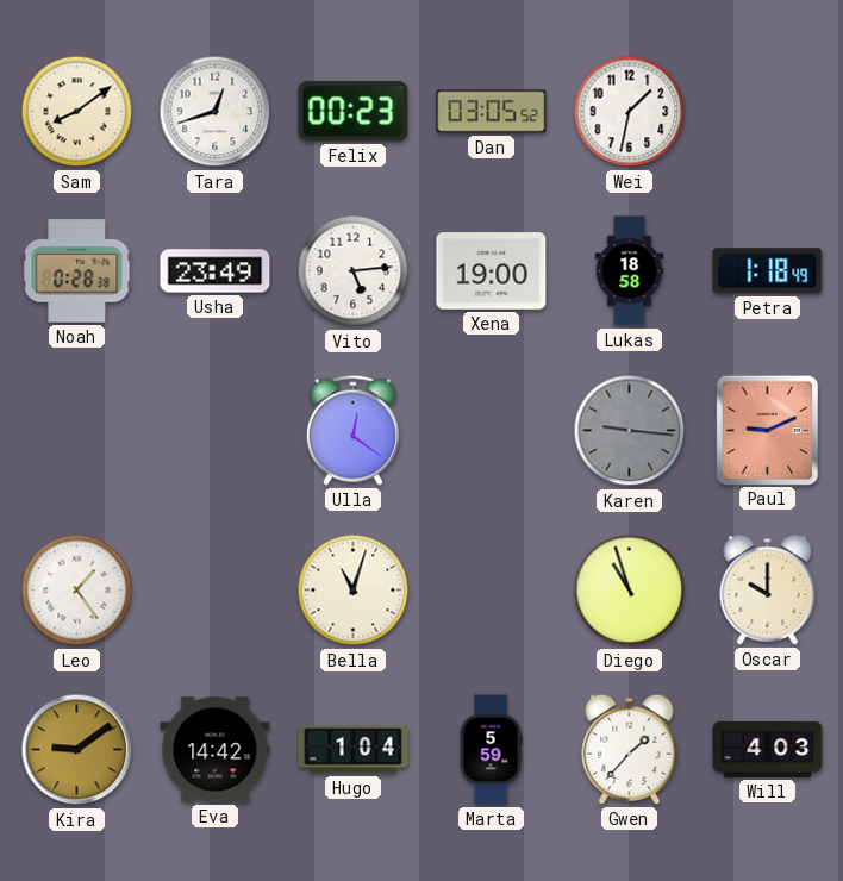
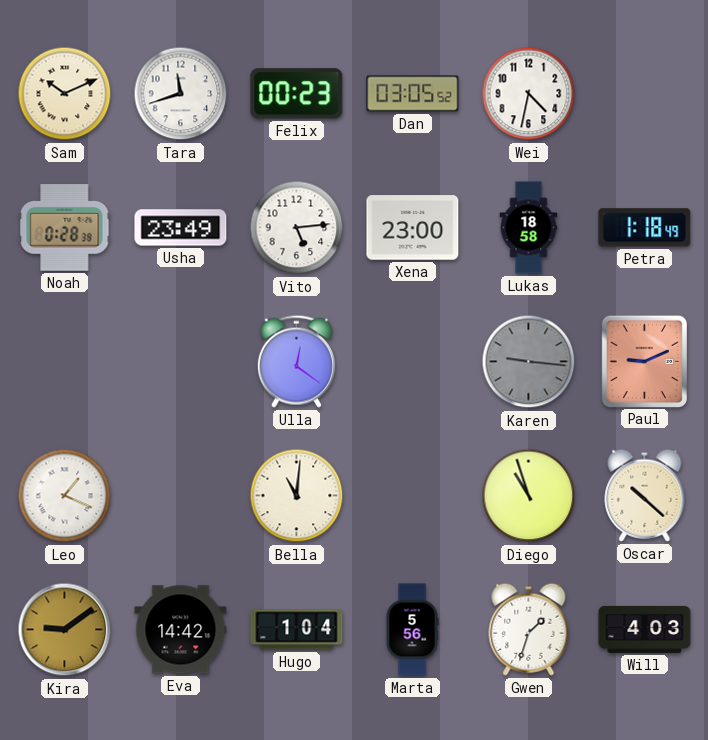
Sam: 8:09 -> 10:11
Tara: 12:42 -> 11:42
Wei: 1:32 -> 4:32
Xena: 19:00 -> 23:00
Leo: 1:24 -> 1:19
Bella: 11:03 -> 11:01
Oscar: 10:00 -> 10:22
Marta: 5:59 -> 5:56
Gwen: 1:37 -> 1:33
